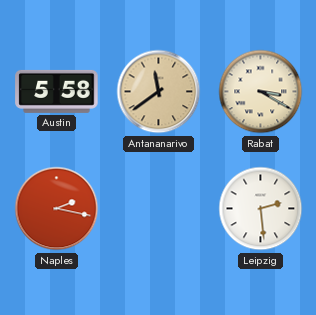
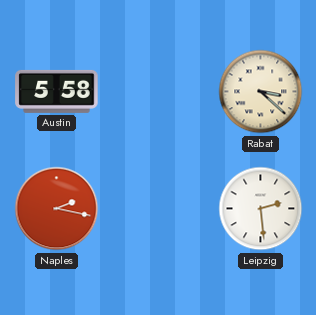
Antananarivo: 11:39 -> none
Rabat: 3:20 -> 3:22
